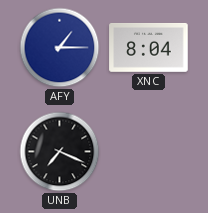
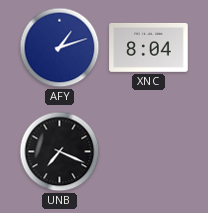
AFY: 1:15 -> 1:12
